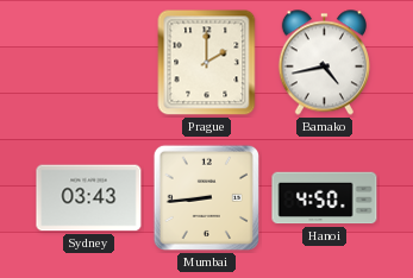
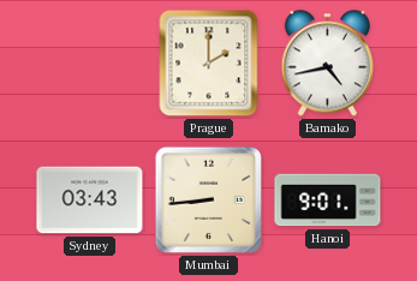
Hanoi: 4:50 -> 9:01
